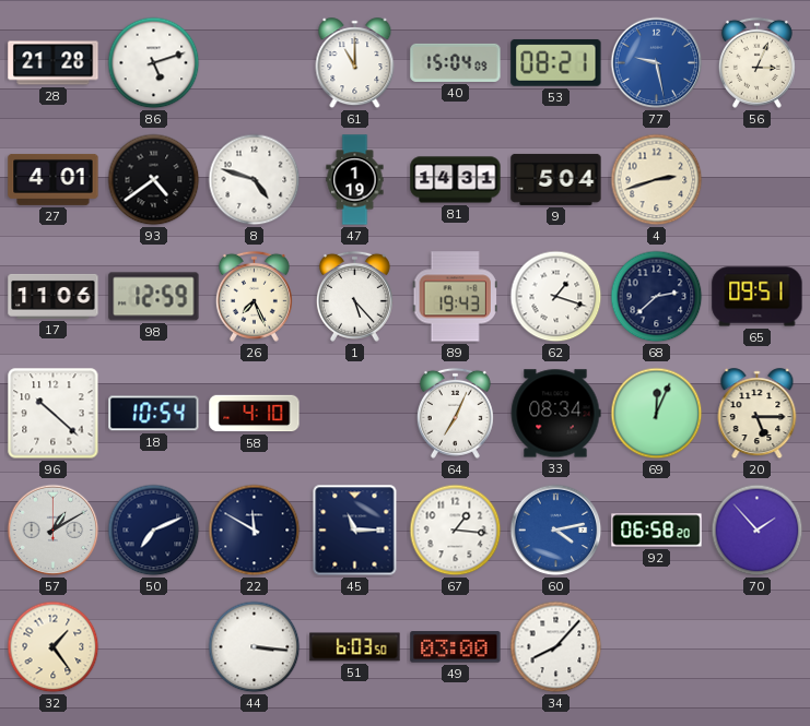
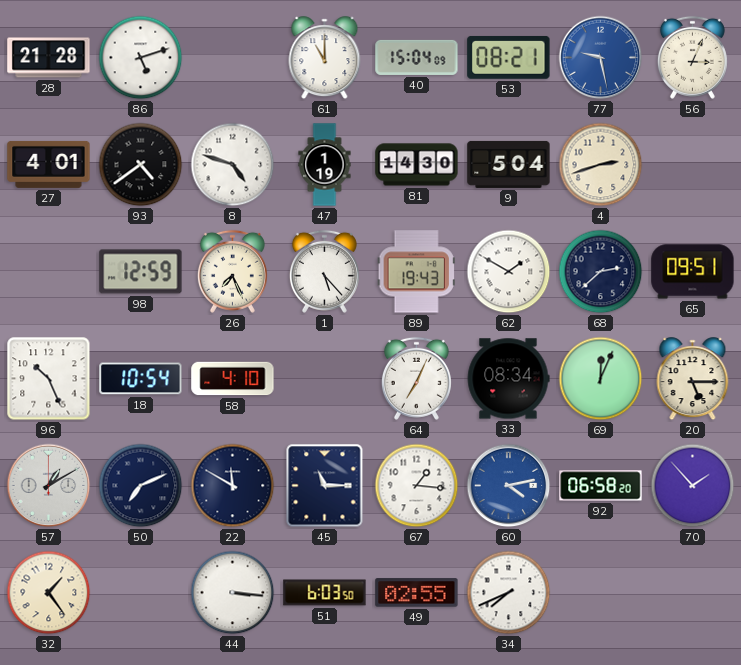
81: 14:31 -> 14:30
17: 11:06 -> none
62: 1:18 -> 1:50
96: 10:22 -> 10:26
49: 03:00 -> 02:55
34: 8:07 -> 7:41
